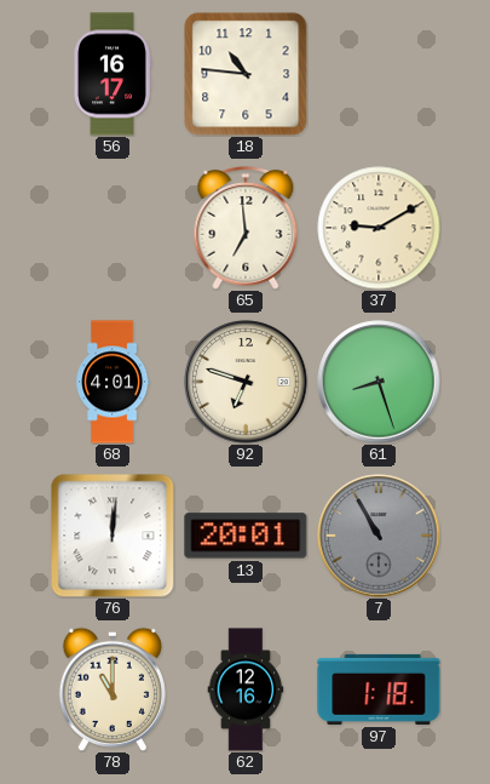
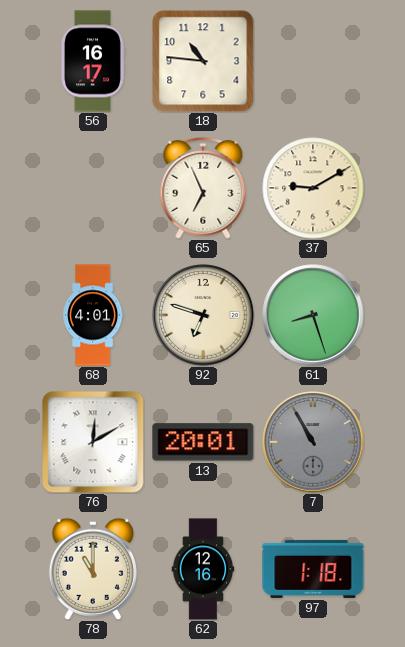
65: 6:59 -> 6:56
76: 12:01 -> 12:10
